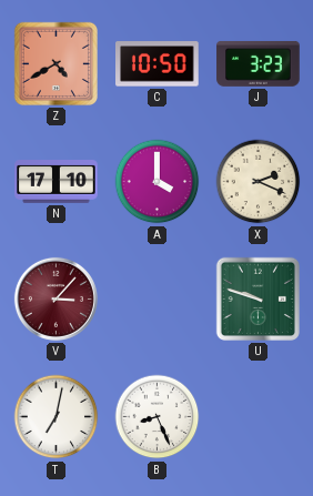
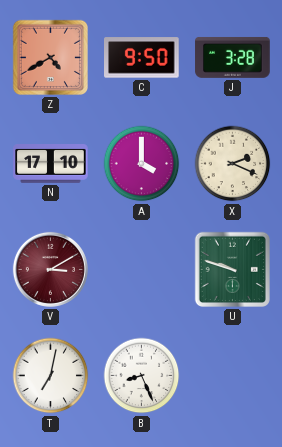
C: 10:50 -> 9:50
J: 3:23 -> 3:28
V: 3:07 -> 3:10
